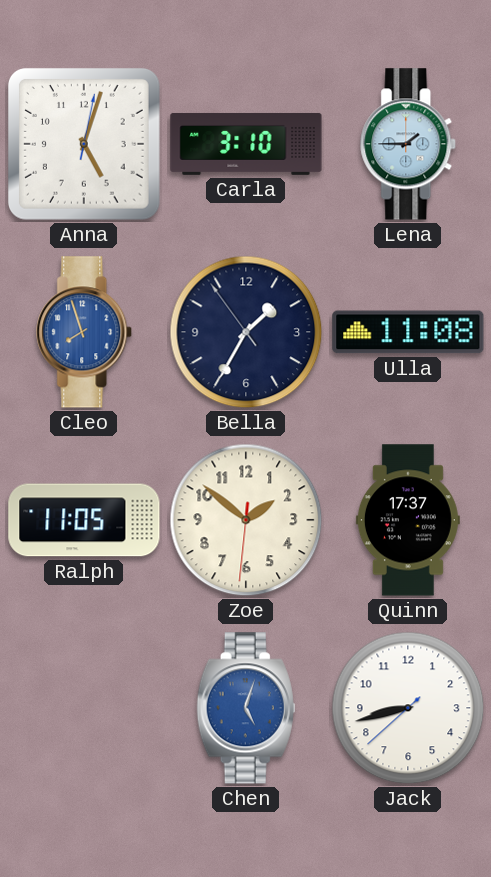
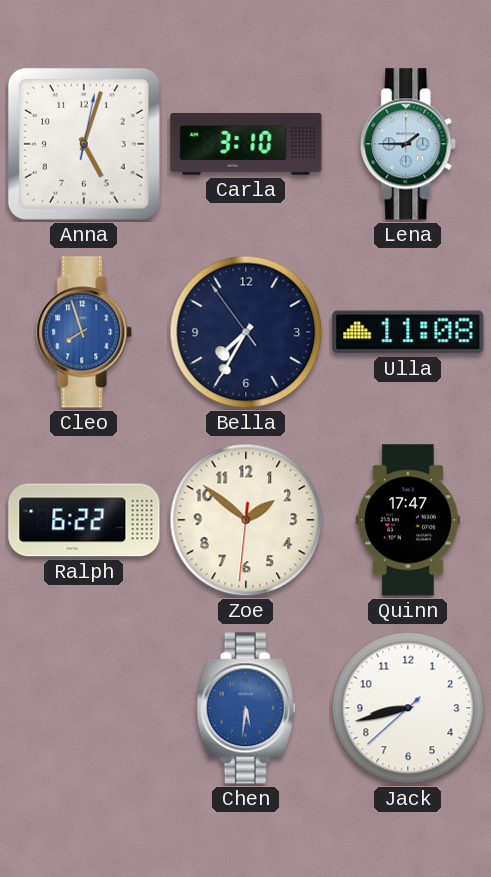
Bella: 1:34 -> 7:34
Ralph: 11:05 -> 6:22
Quinn: 17:37 -> 17:47
Chen: 5:03 -> 5:31
